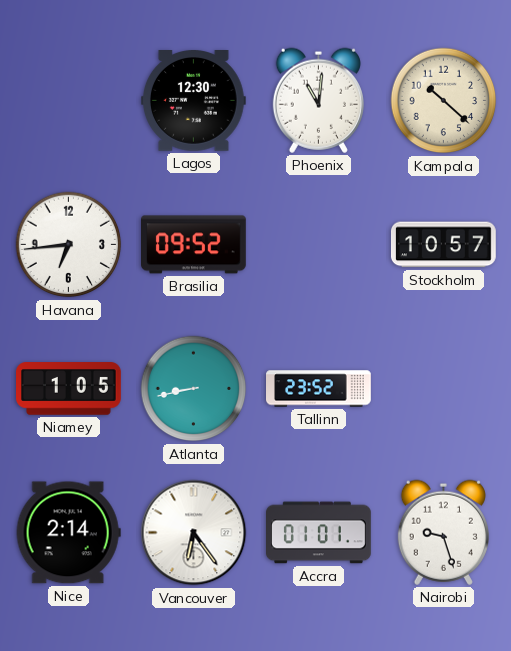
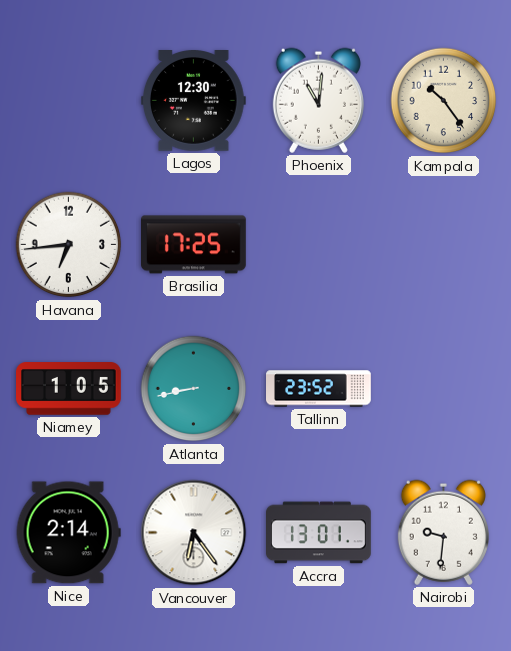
Kampala: 10:22 -> 10:24
Brasilia: 09:52 -> 17:25
Stockholm: 10:57 -> none
Accra: 01:01 -> 13:01
Nairobi: 9:27 -> 9:31
